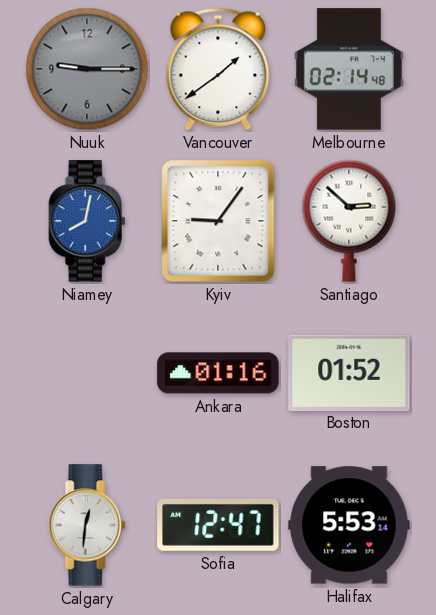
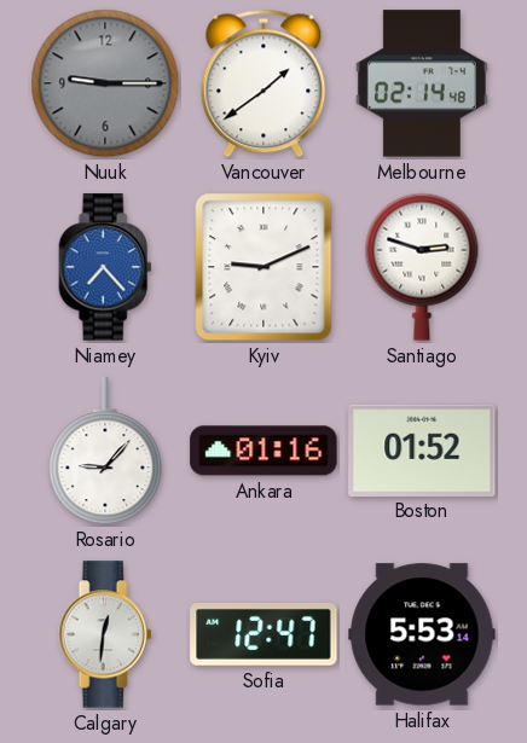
Niamey: 8:02 -> 7:23
Kyiv: 9:06 -> 9:11
Santiago: 2:52 -> 2:48
Rosario: none -> 9:07
